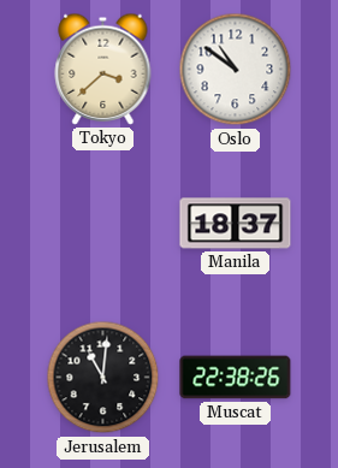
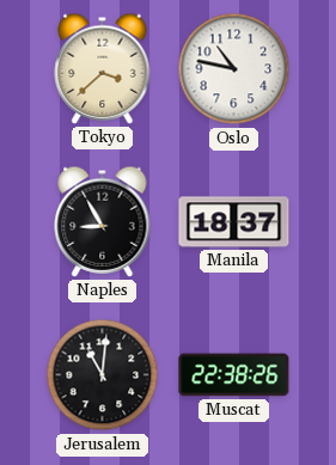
Oslo: 10:51 -> 10:47
Naples: none -> 8:55
